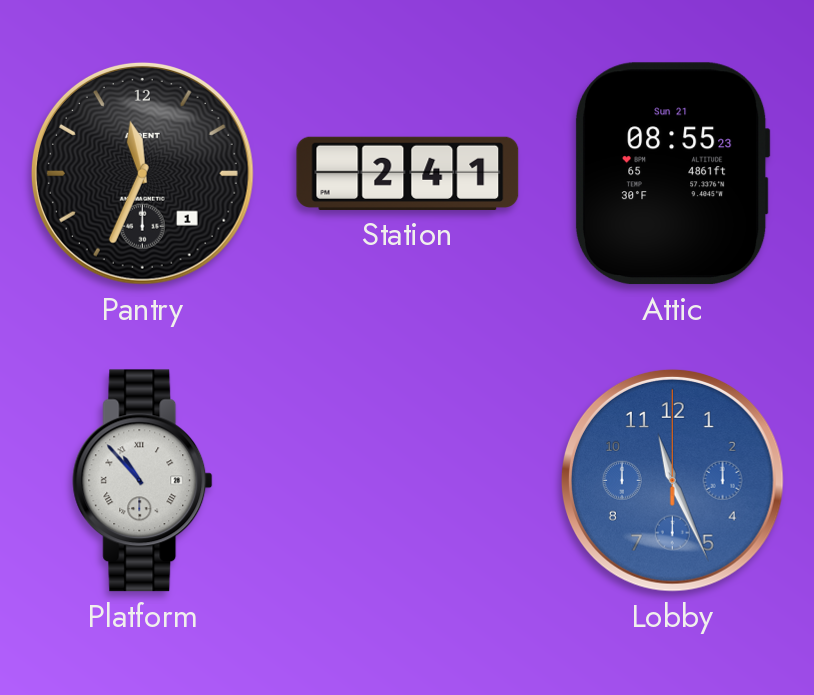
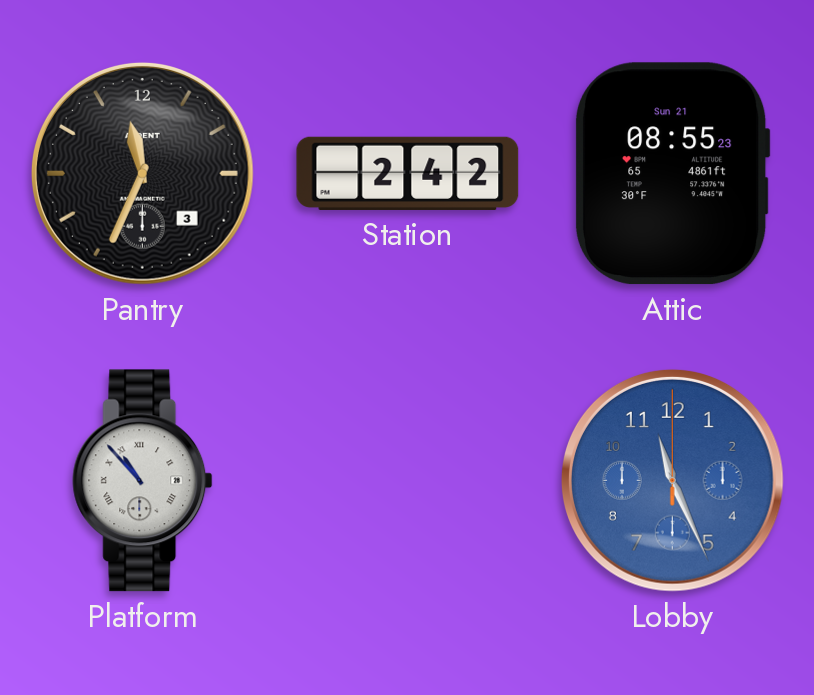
Pantry date: 1 -> 3
Station: 2:41 -> 2:42
